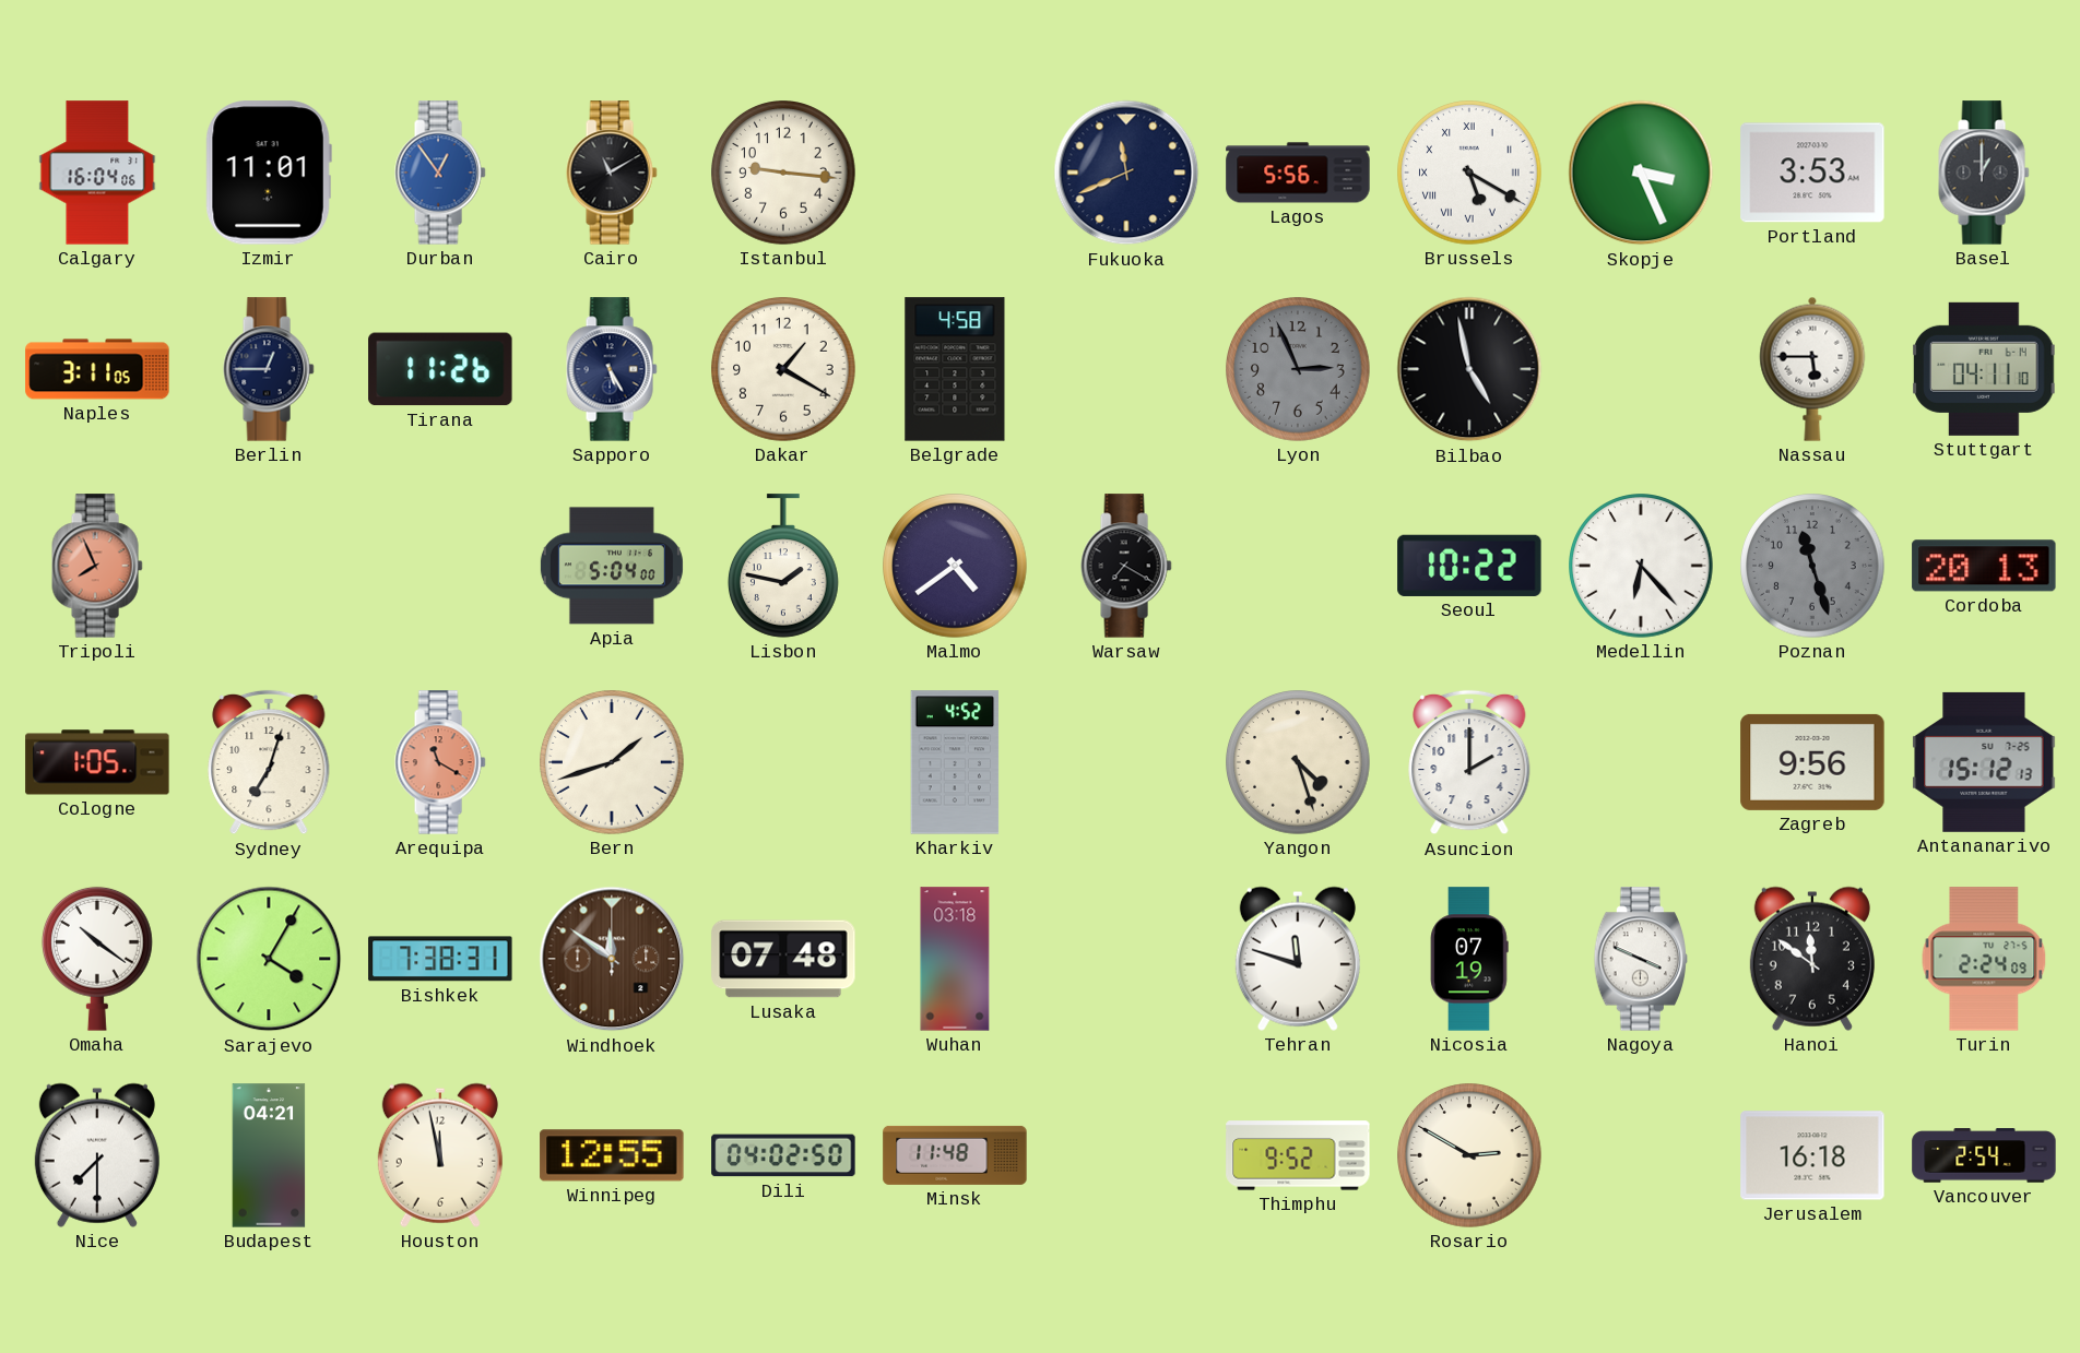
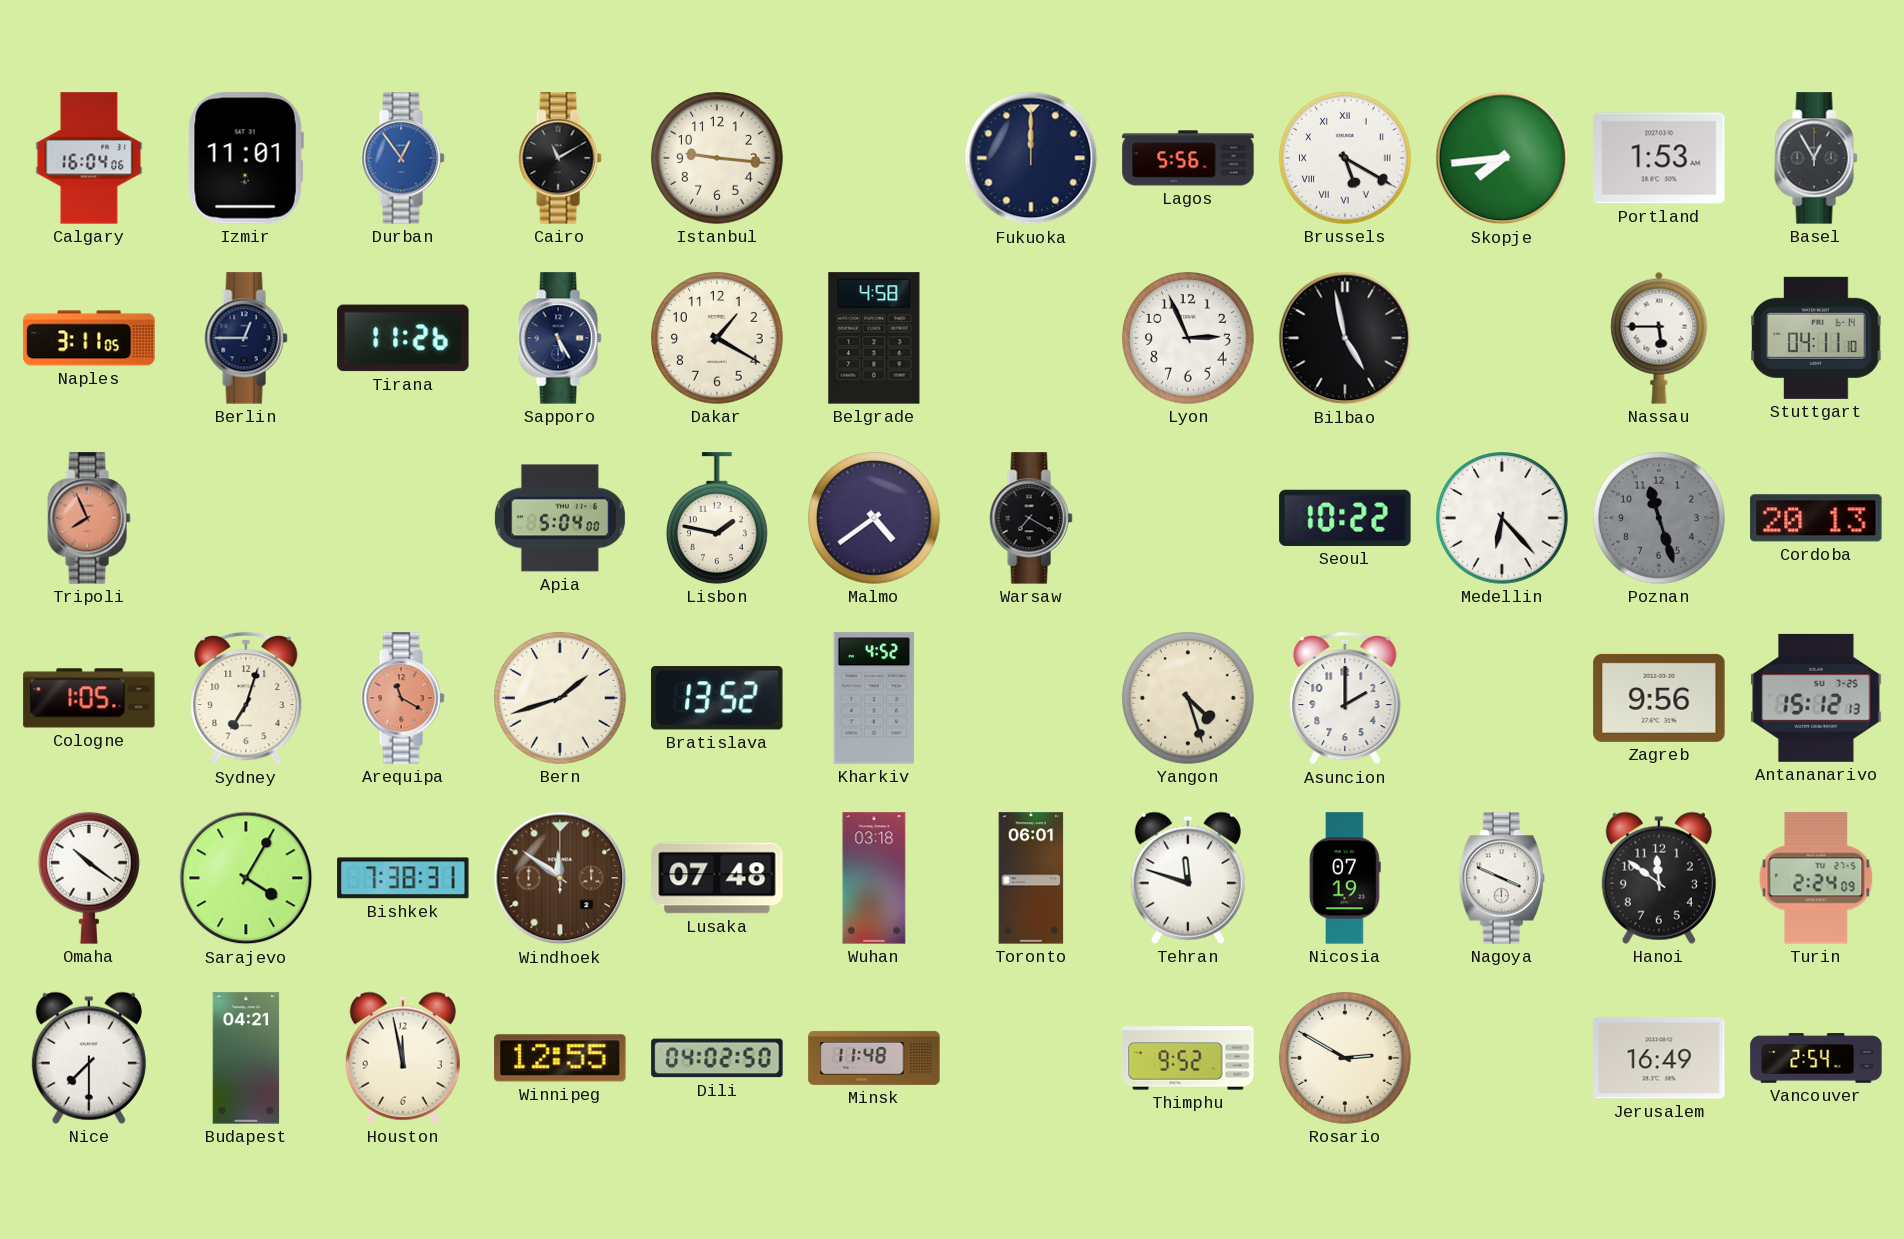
Fukuoka: 11:41 -> 12:00
Skopje: 3:26 -> 7:44
Portland: 3:53 -> 1:53
Basel: 1:00 -> 12:55
Lyon dial: grey -> white
Bratislava: none -> 13:52
Toronto: none -> 06:01
Jerusalem: 16:18 -> 16:49
